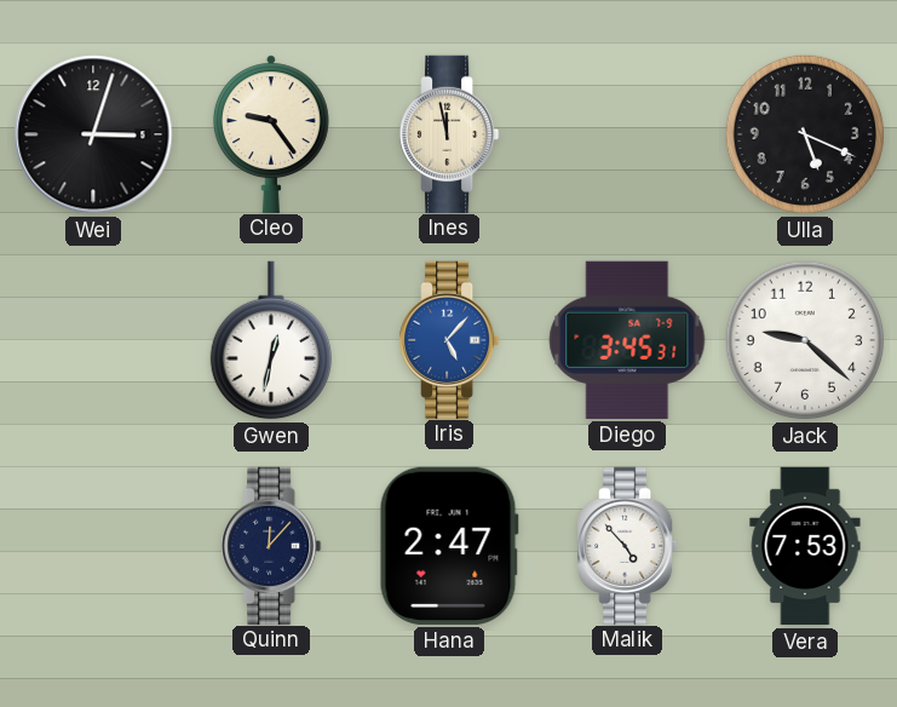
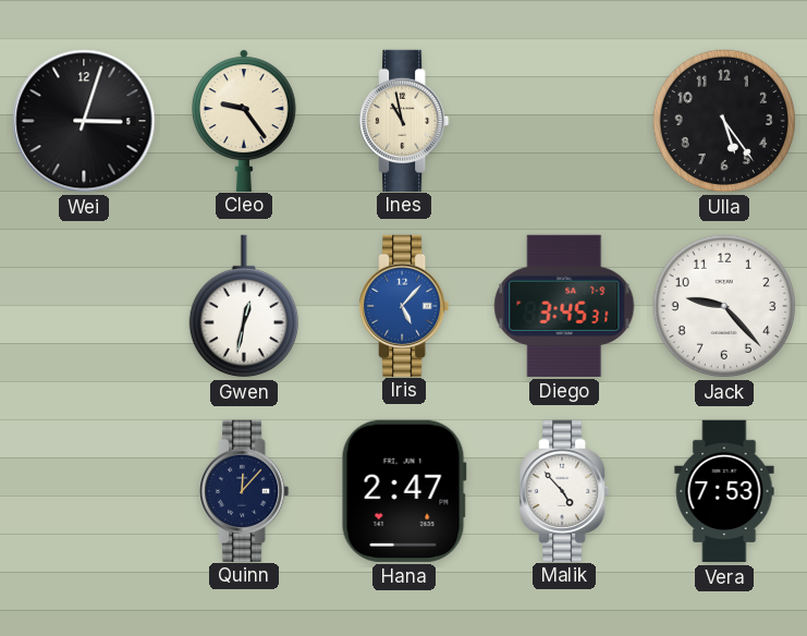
Ines: 11:58 -> 10:58
Ulla: 5:19 -> 5:24
Jack: 9:22 -> 9:23
